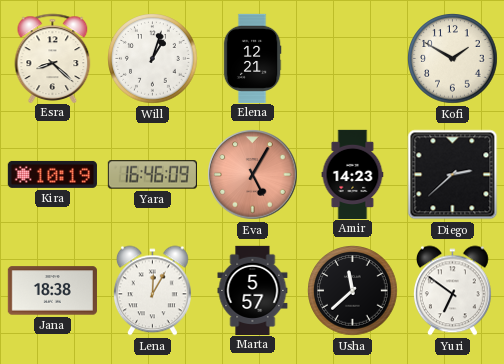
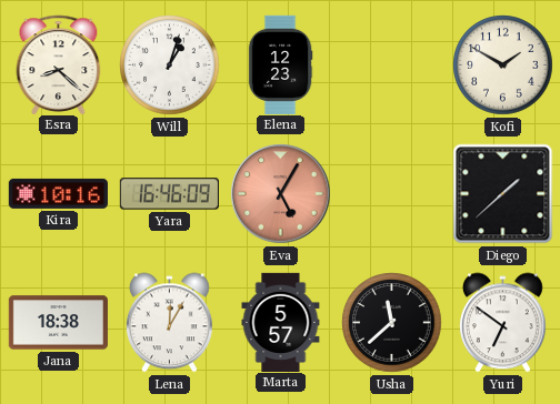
Elena: 12:21 -> 12:23
Kira: 10:19 -> 10:16
Amir: 14:23 -> none
Diego: 2:38 -> 1:38
